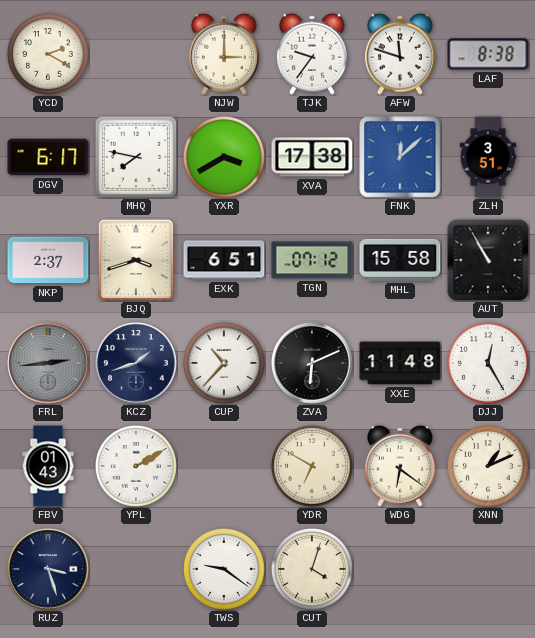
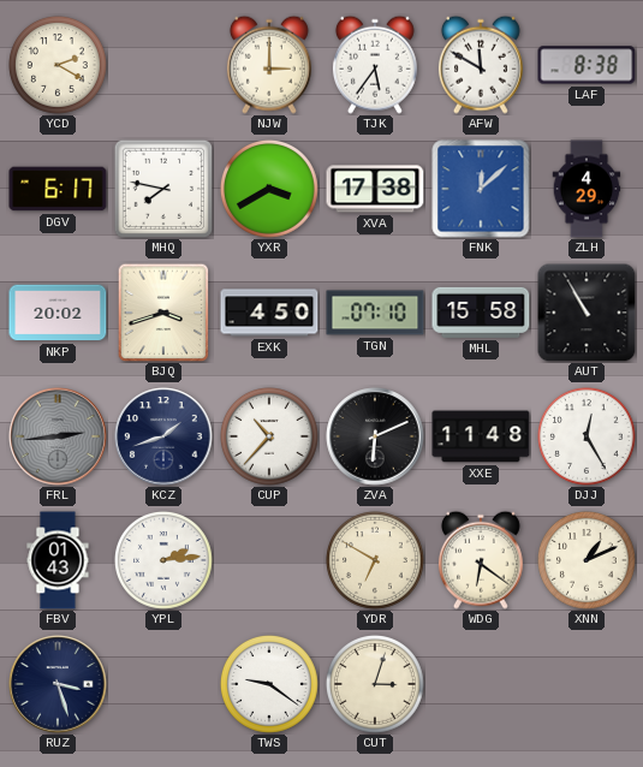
TJK: 9:36 -> 5:36
AFW: 11:48 -> 11:50
ZLH: 3:51 -> 4:29
NKP: 2:37 -> 20:02
EXK: 6:51 -> 4:50
TGN: 07:12 -> 07:10
YPL: 2:10 -> 2:14
CUT: 4:03 -> 3:03
